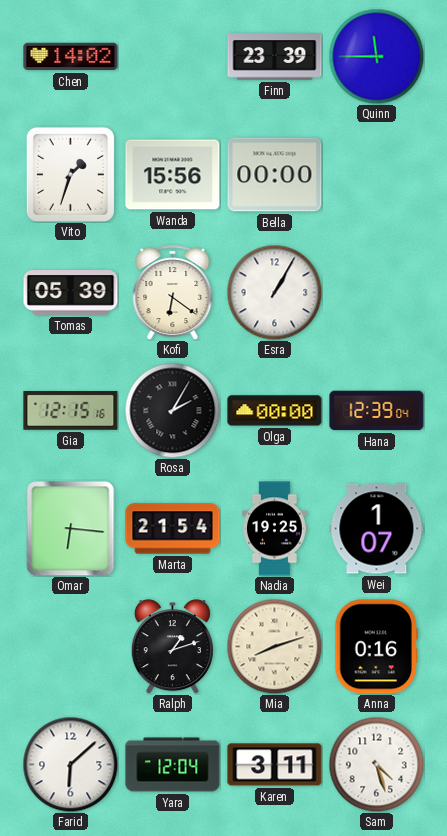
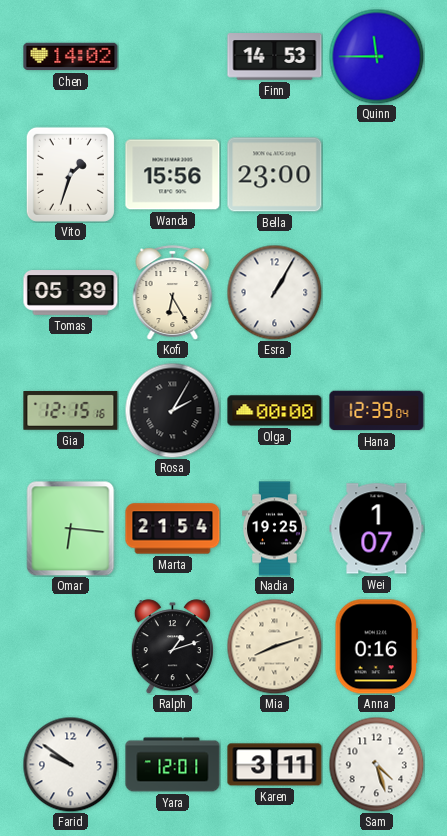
Finn: 23:39 -> 14:53
Bella: 00:00 -> 23:00
Kofi: 6:21 -> 6:25
Farid: 6:08 -> 9:51
Yara: 12:04 -> 12:01
